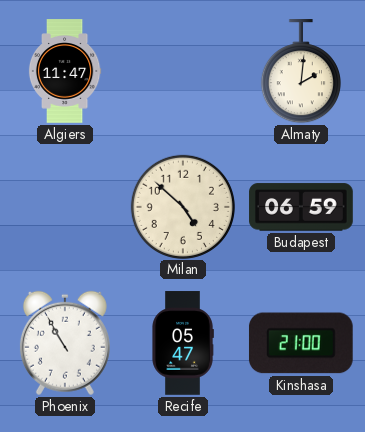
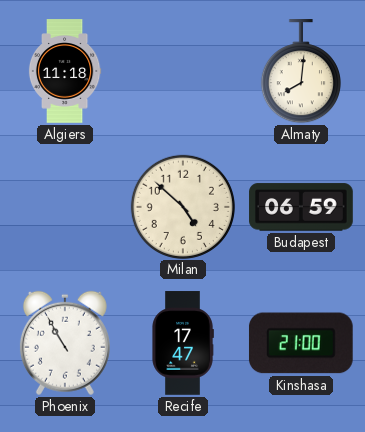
Algiers: 11:47 -> 11:18
Almaty: 2:01 -> 8:01
Recife: 05:47 -> 17:47
